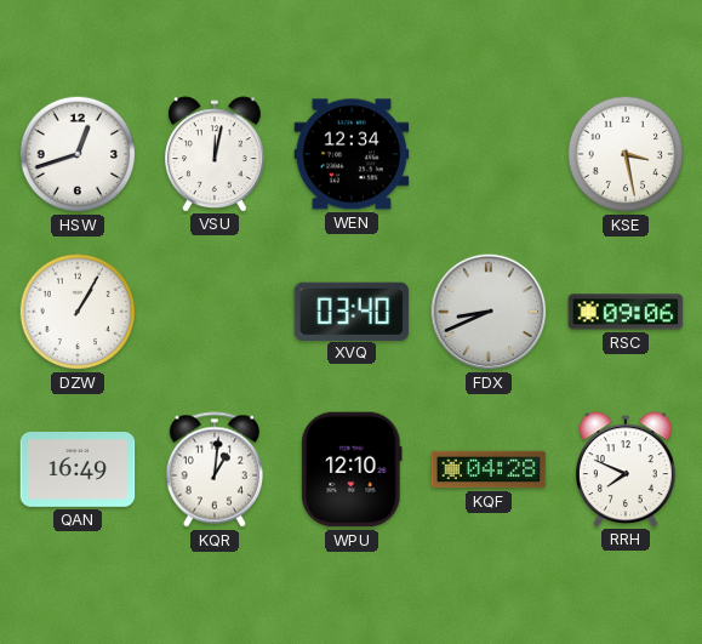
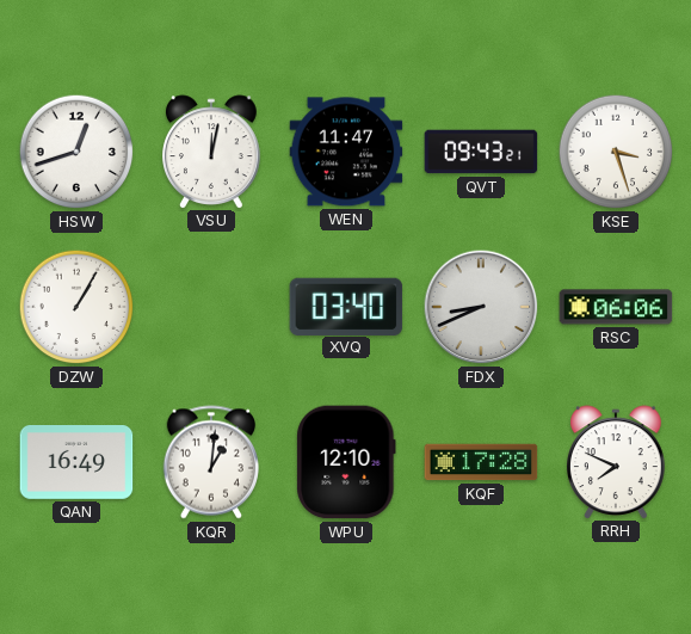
WEN: 12:34 -> 11:47
QVT: none -> 09:43
KSE: 3:28 -> 3:27
RSC: 09:06 -> 06:06
KQF: 04:28 -> 17:28
